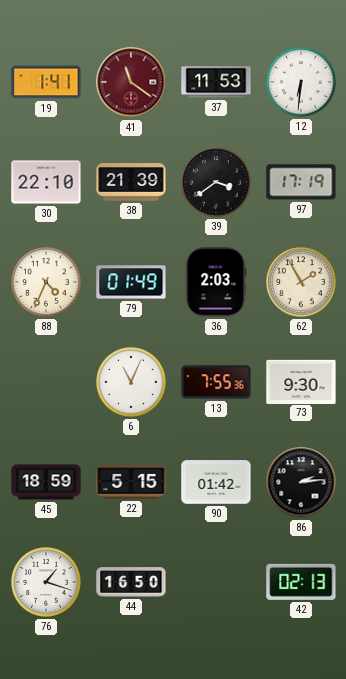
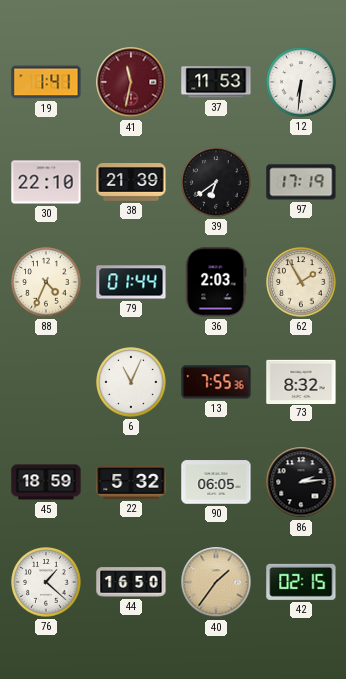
41: 11:21 -> 11:32
39: 3:39 -> 6:39
79: 01:49 -> 01:44
73: 9:30 -> 8:32
22: 5:15 -> 5:32
90: 01:42 -> 06:05
76: 1:18 -> 1:22
40: none -> 1:36
42: 02:13 -> 02:15
